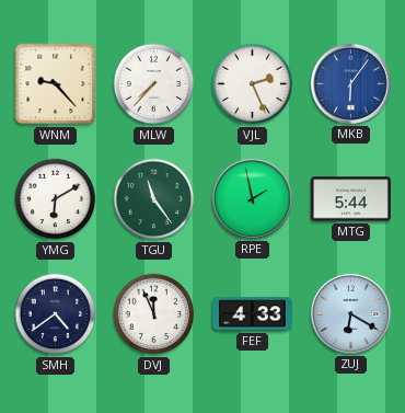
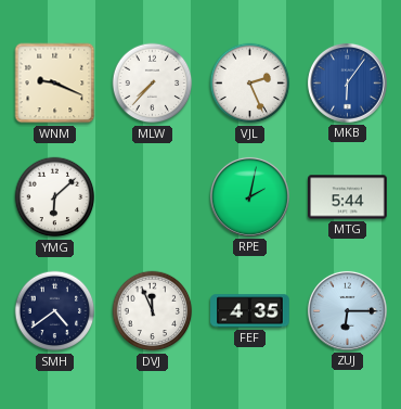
WNM: 9:23 -> 9:19
YMG: 6:10 -> 6:08
TGU: 11:24 -> none
RPE: 1:58 -> 2:02
FEF: 4:33 -> 4:35
ZUJ: 6:20 -> 6:15
